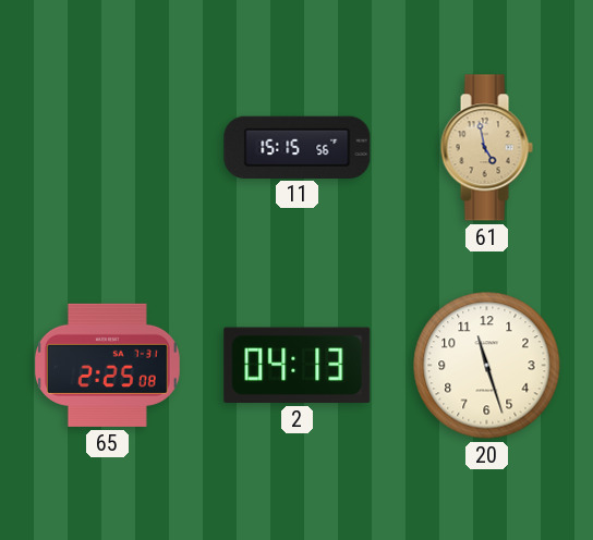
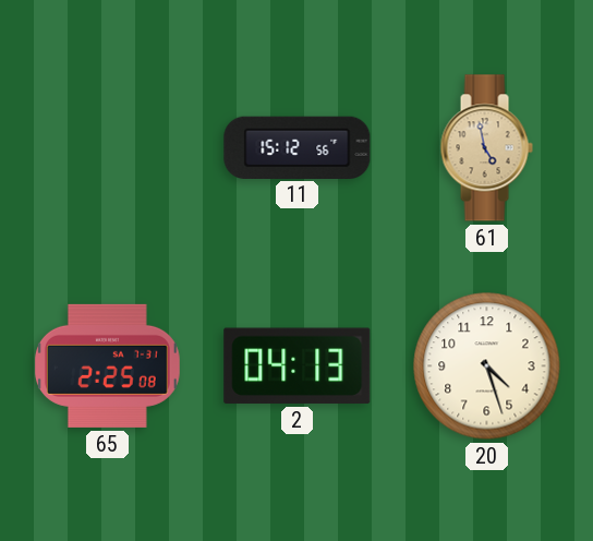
11: 15:15 -> 15:12
20: 11:27 -> 4:27
